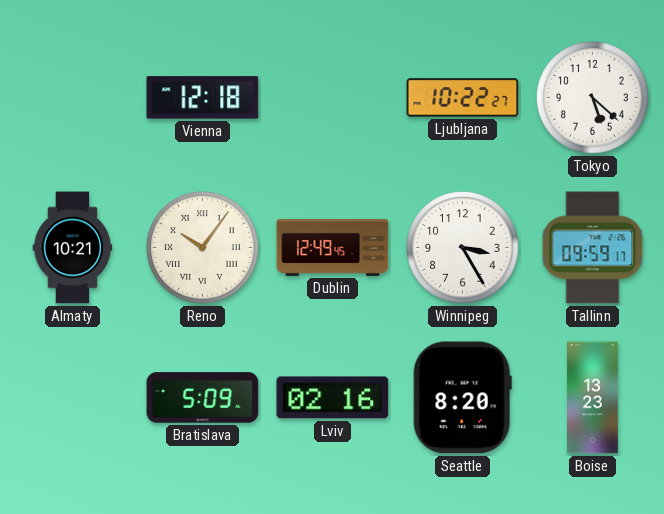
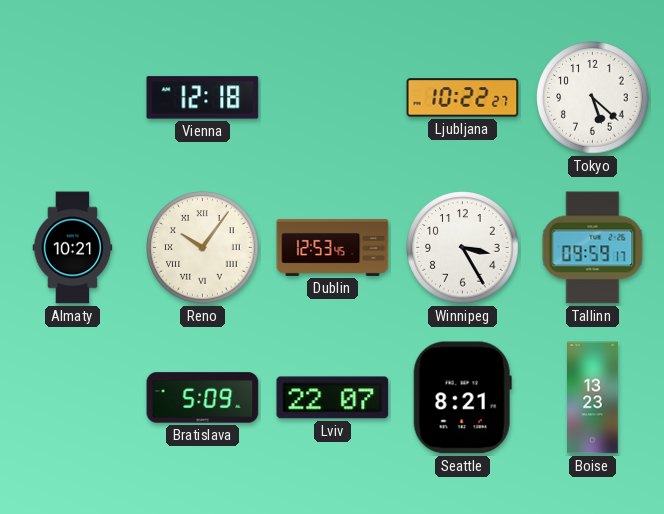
Dublin: 12:49 -> 12:53
Lviv: 02:16 -> 22:07
Seattle: 8:20 -> 8:21
